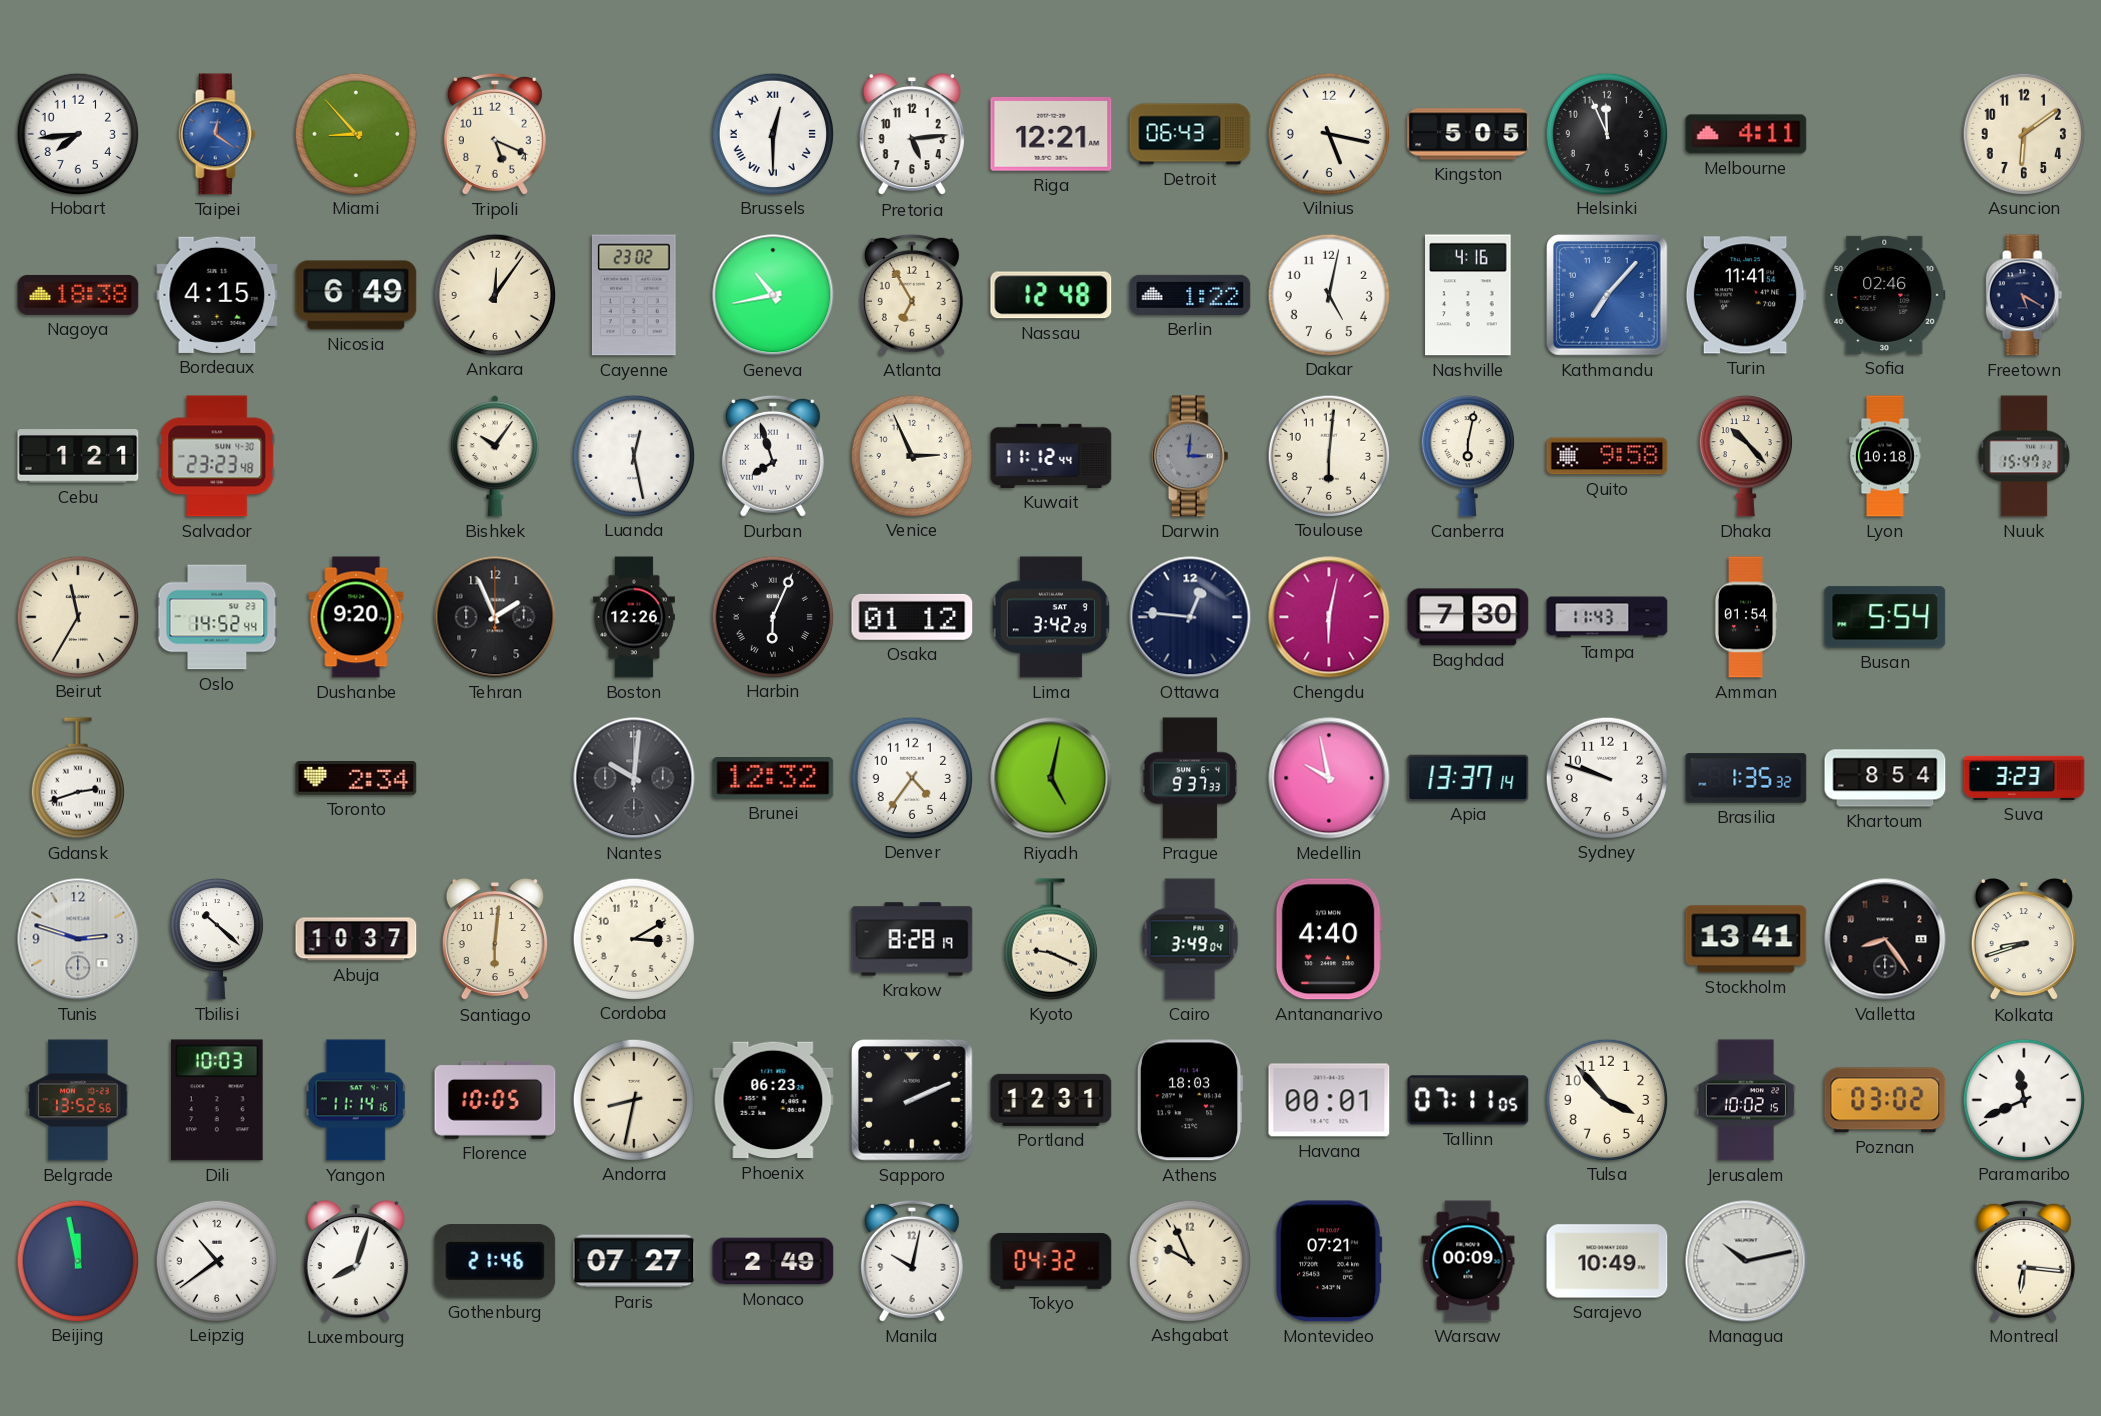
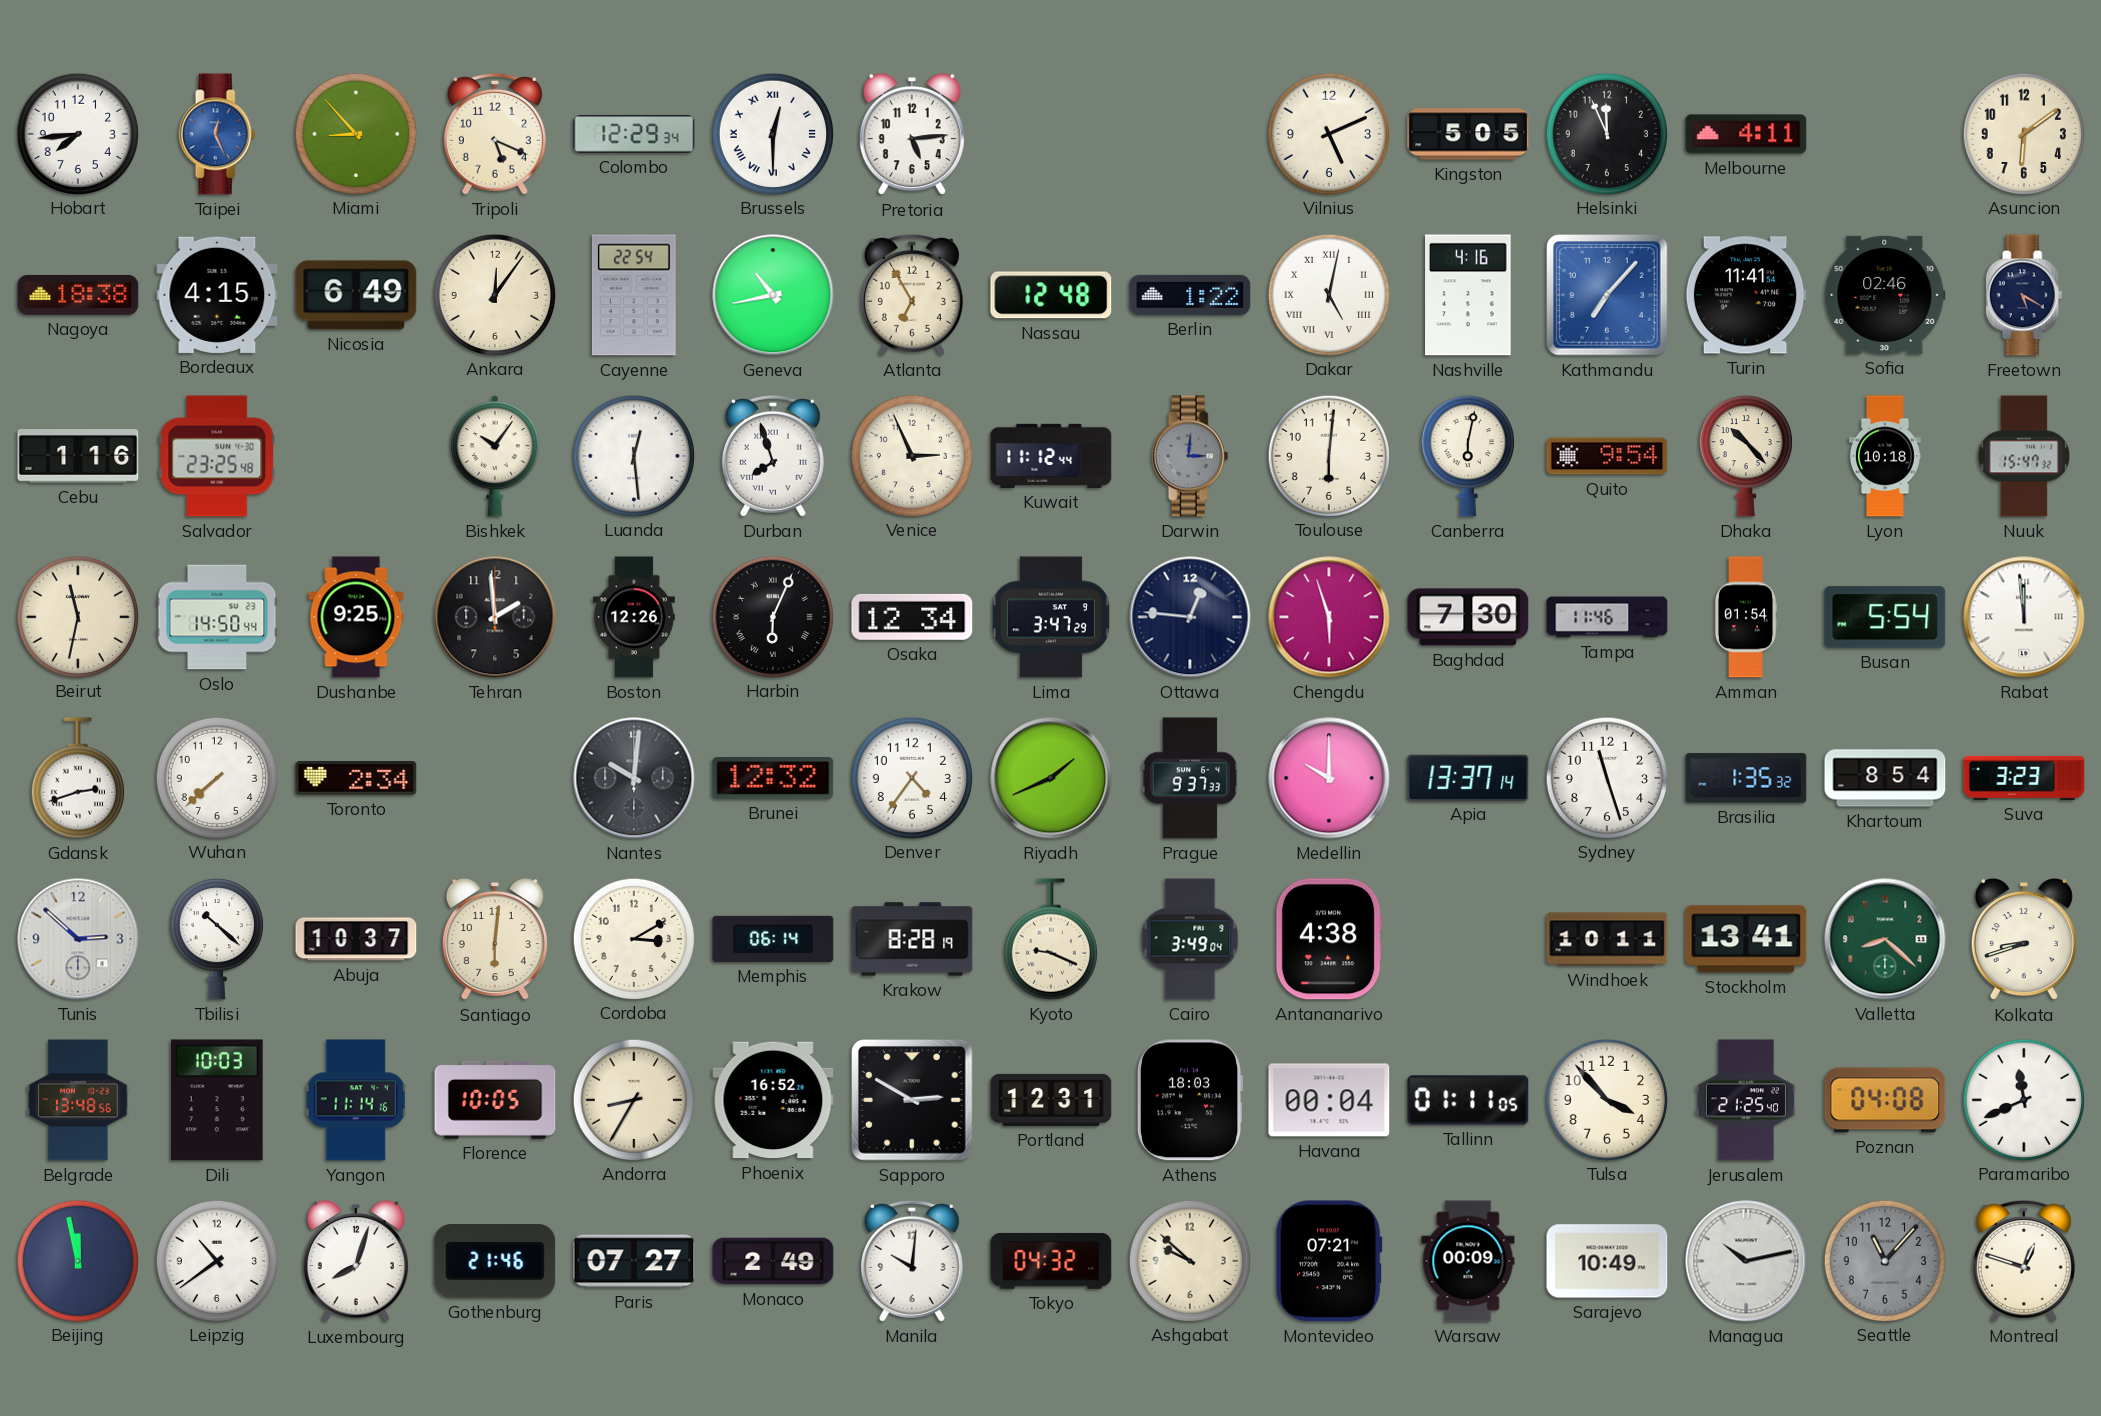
Taipei: 12:21 -> 12:26
Colombo: none -> 12:29
Riga: 12:21 -> none
Detroit: 06:43 -> none
Vilnius: 5:17 -> 5:11
Cayenne: 23:02 -> 22:54
Dakar numerals: Arabic -> Roman
Cebu: 1:21 -> 1:16
Salvador: 23:23 -> 23:25
Luanda: 12:28 -> 12:29
Quito: 9:58 -> 9:54
Beirut: 11:35 -> 11:32
Oslo: 14:52 -> 14:50
Dushanbe: 9:20 -> 9:25
Tehran: 1:56 -> 1:59
Osaka: 01:12 -> 12:34
Lima: 3:42 -> 3:47
Chengdu: 6:02 -> 5:57
Tampa: 11:43 -> 11:46
Rabat: none -> 11:59
Wuhan: none -> 7:38
Riyadh: 5:02 -> 1:41
Medellin: 9:58 -> 10:00
Sydney: 9:48 -> 11:27
Tunis: 2:48 -> 2:52
Memphis: none -> 06:14
Antananarivo: 4:40 -> 4:38
Windhoek: none -> 10:11
Valletta: 8:24 -> 8:22
Valletta dial: black -> green
Belgrade: 13:52 -> 13:48
Andorra: 8:32 -> 8:35
Phoenix: 06:23 -> 16:52
Sapporo: 2:11 -> 2:50
Havana: 00:01 -> 00:04
Tallinn: 07:11 -> 01:11
Jerusalem: 10:02 -> 21:25
Poznan: 03:02 -> 04:08
Manila: 10:02 -> 10:01
Ashgabat: 9:56 -> 9:52
Seattle: none -> 11:07
Montreal: 6:16 -> 12:48
